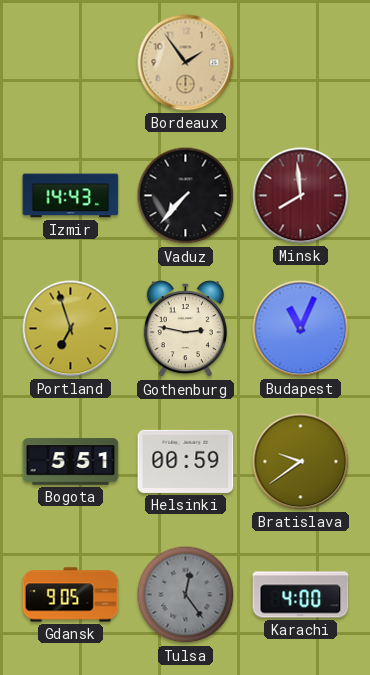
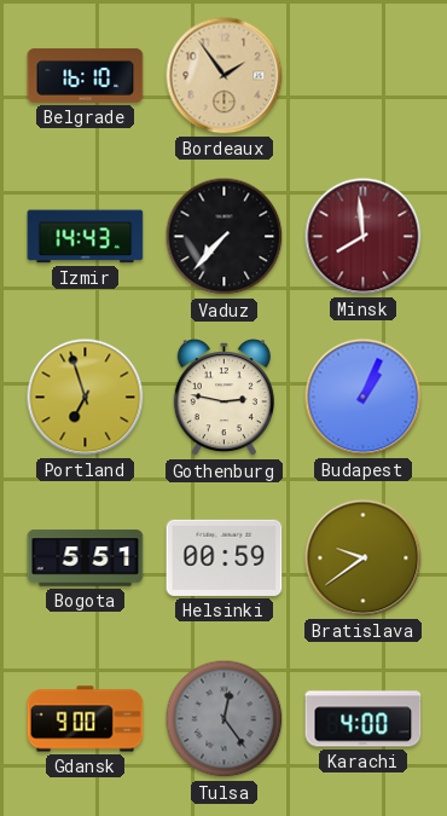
Belgrade: none -> 16:10
Budapest: 11:04 -> 1:04
Gdansk: 9:05 -> 9:00
